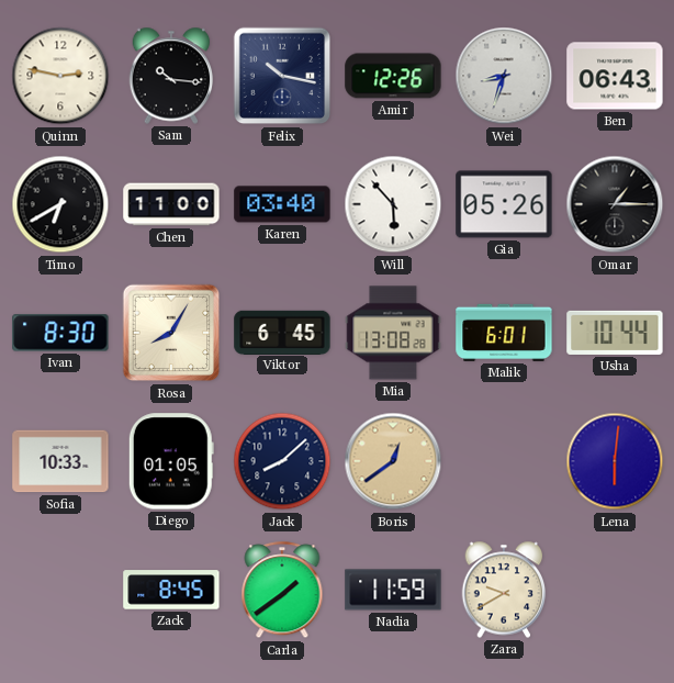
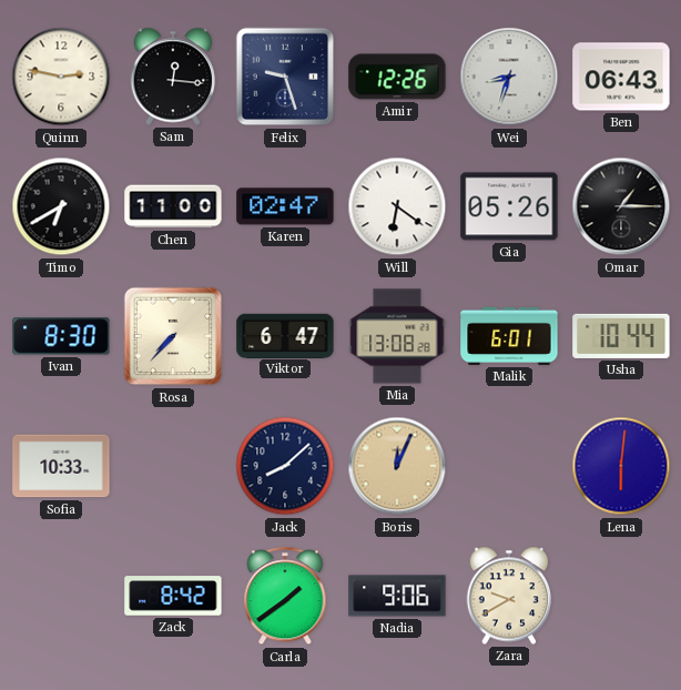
Sam: 10:16 -> 12:16
Felix: 10:17 -> 9:27
Karen: 03:40 -> 02:47
Will: 5:53 -> 6:21
Rosa: 8:05 -> 7:37
Viktor: 6:45 -> 6:47
Diego: 01:05 -> none
Boris: 12:39 -> 12:04
Zack: 8:45 -> 8:42
Nadia: 11:59 -> 9:06
